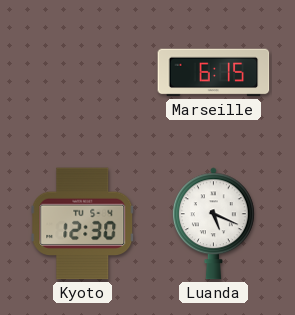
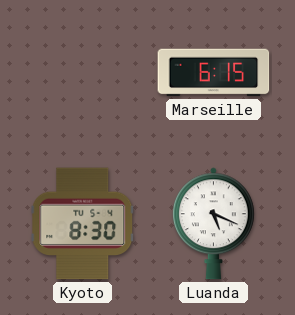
Kyoto: 12:30 -> 8:30
